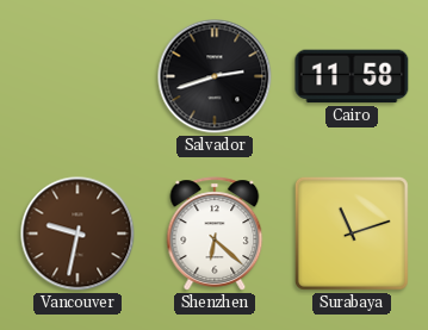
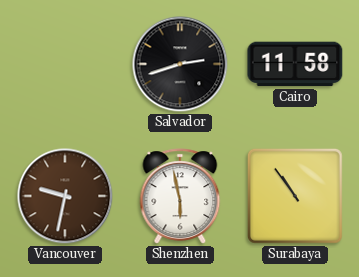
Shenzhen: 6:22 -> 5:58
Surabaya: 11:12 -> 10:54
